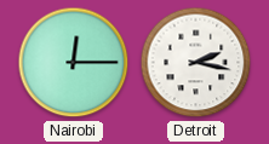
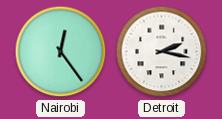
Nairobi: 12:15 -> 12:24
